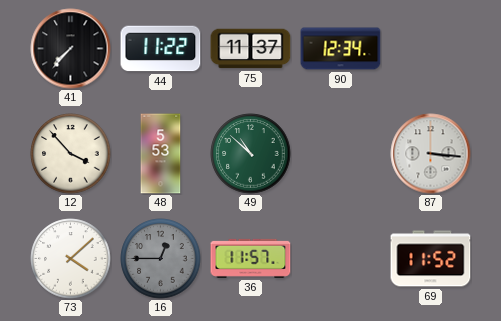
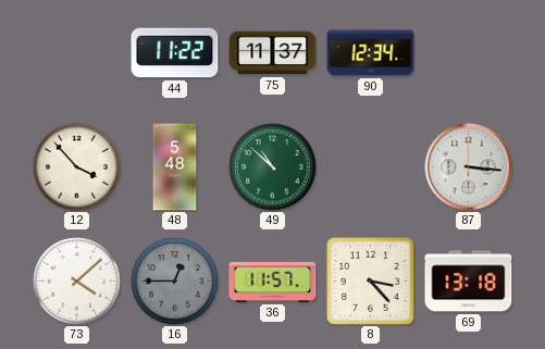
41: 7:37 -> none
48: 5:53 -> 5:48
8: none -> 3:23
69: 11:52 -> 13:18
